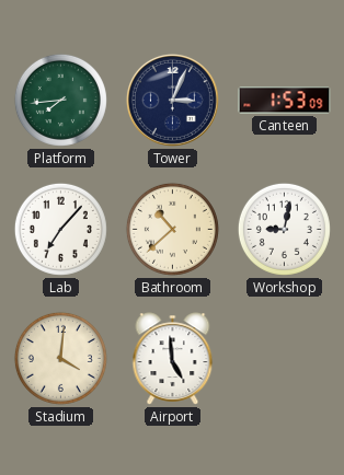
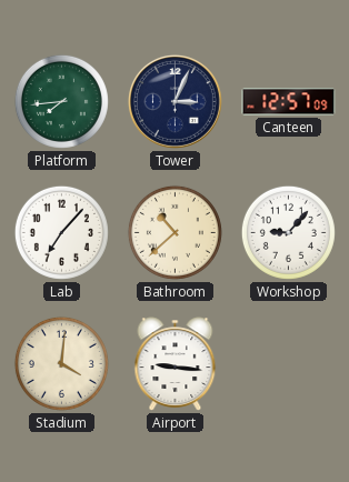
Canteen: 1:53 -> 12:57
Workshop: 9:02 -> 9:07
Airport: 4:59 -> 9:16
